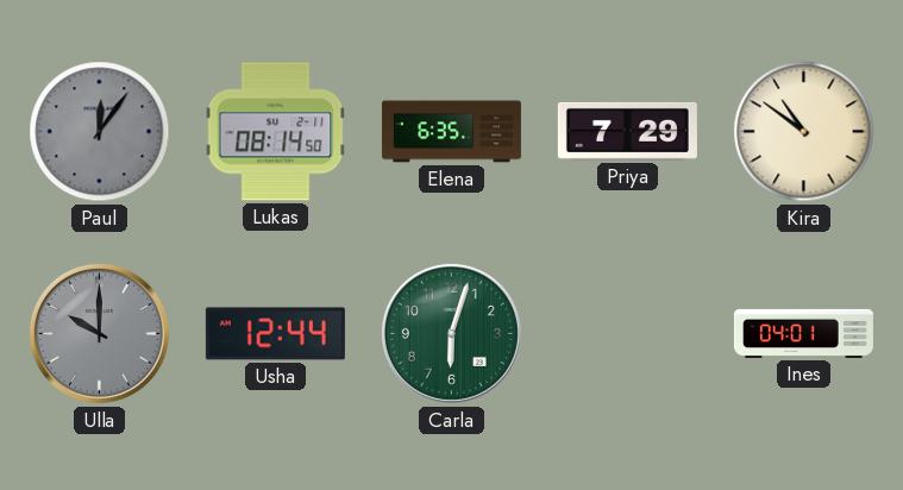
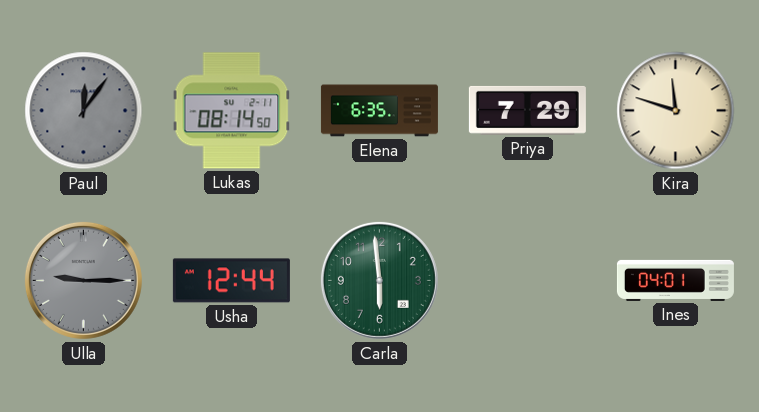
Kira: 10:51 -> 11:48
Ulla: 10:00 -> 9:15
Carla: 6:03 -> 5:59
